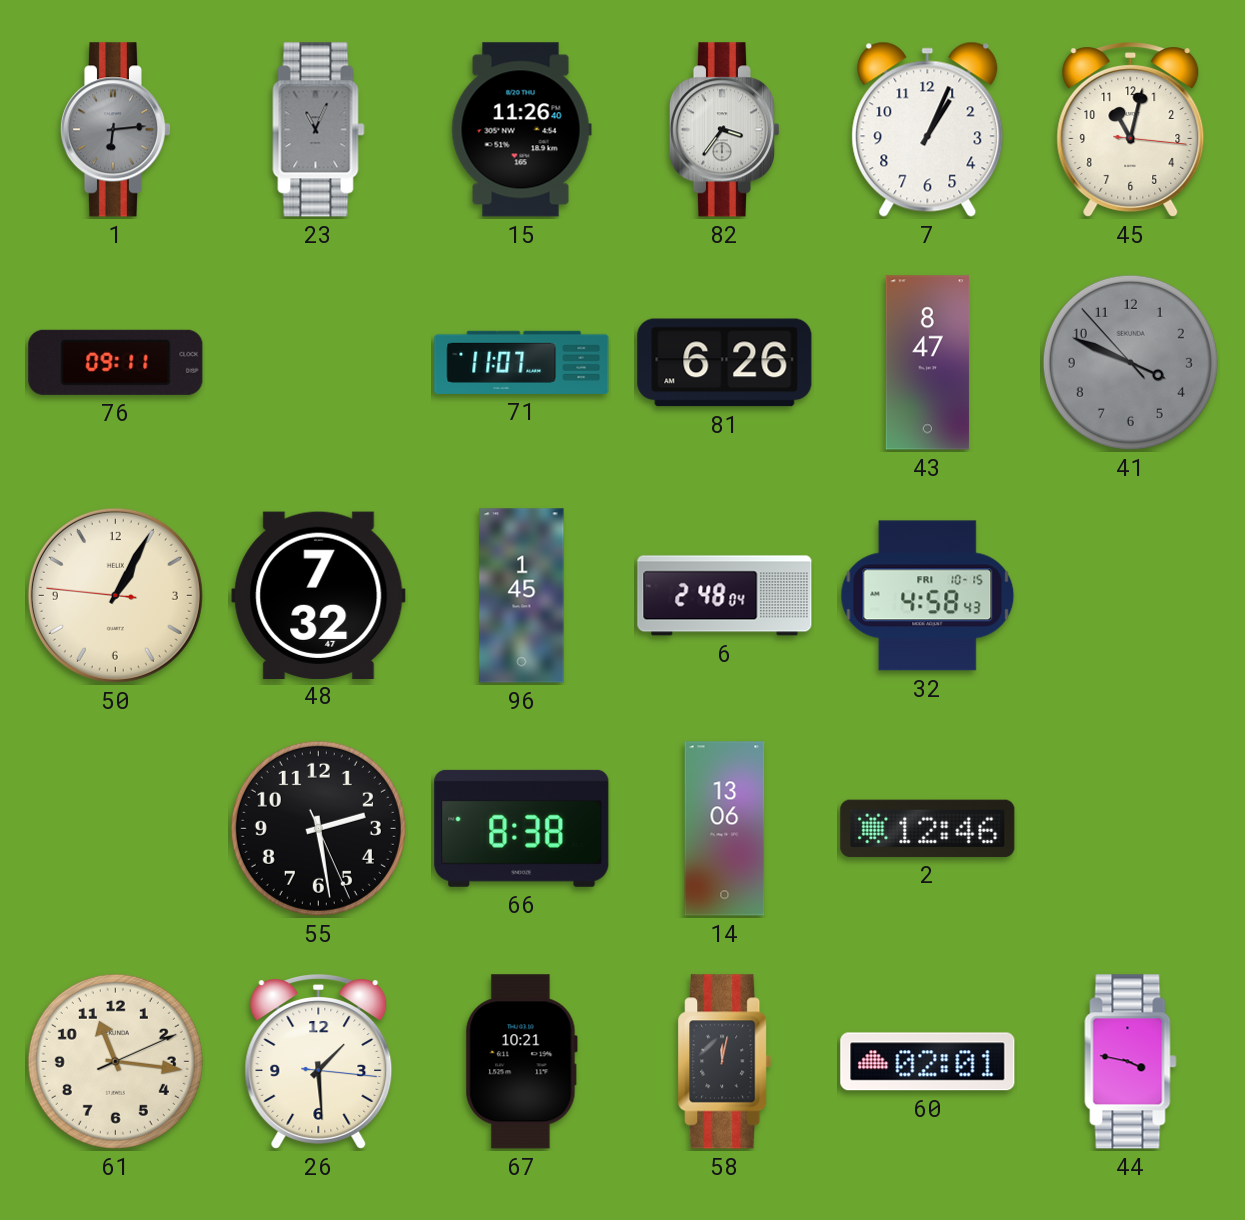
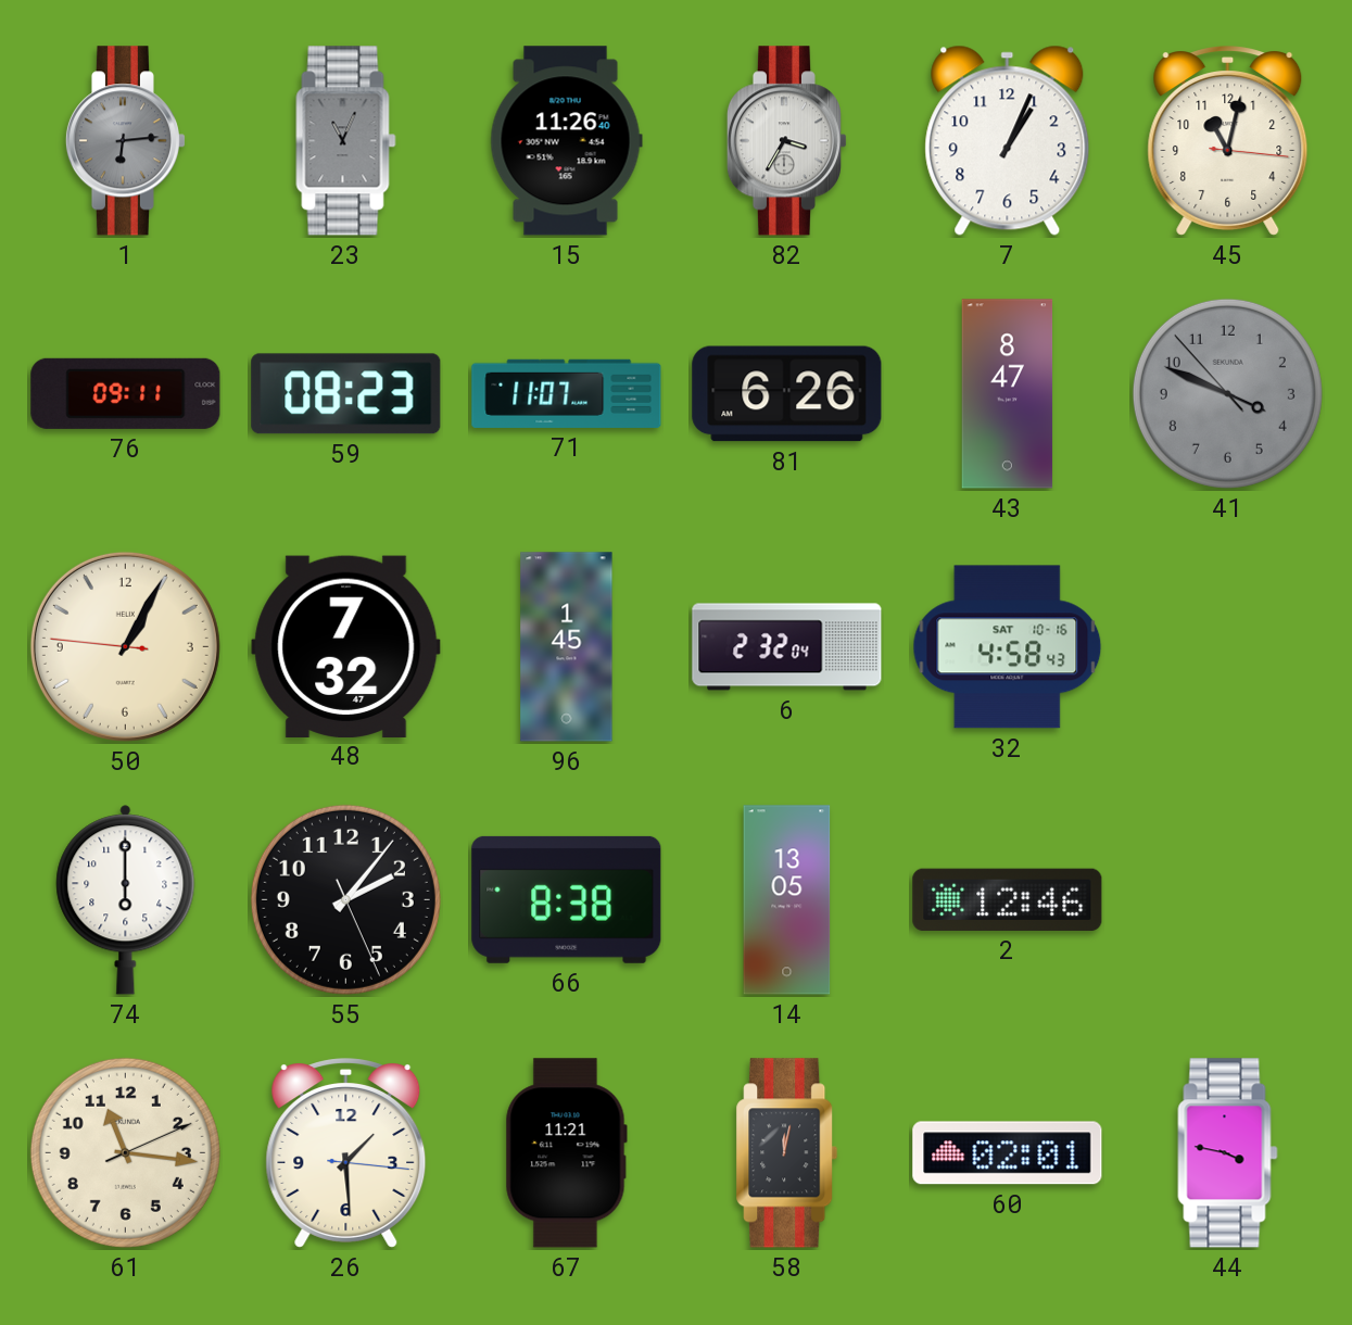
82: 3:36 -> 3:35
59: none -> 08:23
6: 2:48 -> 2:32
32 date: FRI 10-15 -> SAT 10-16
74: none -> 6:00
55: 2:28 -> 2:06
14: 13:06 -> 13:05
67: 10:21 -> 11:21
